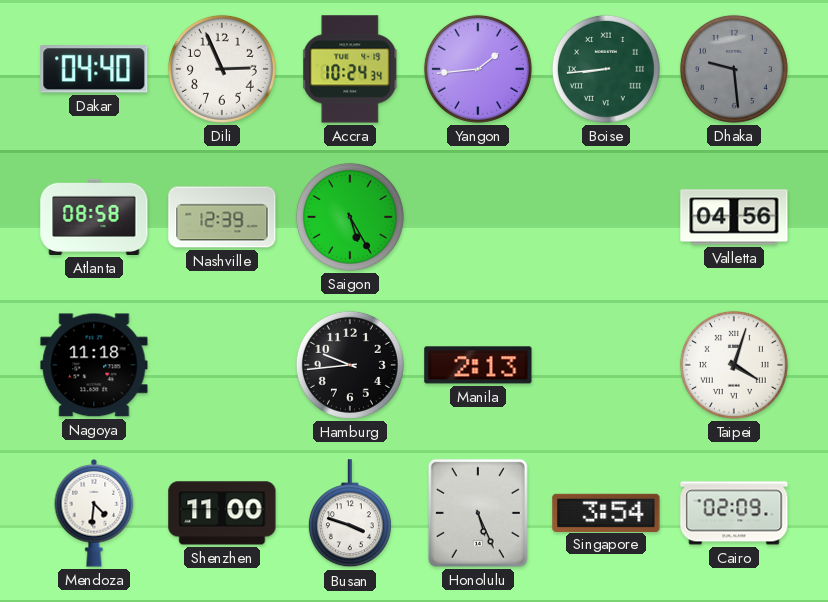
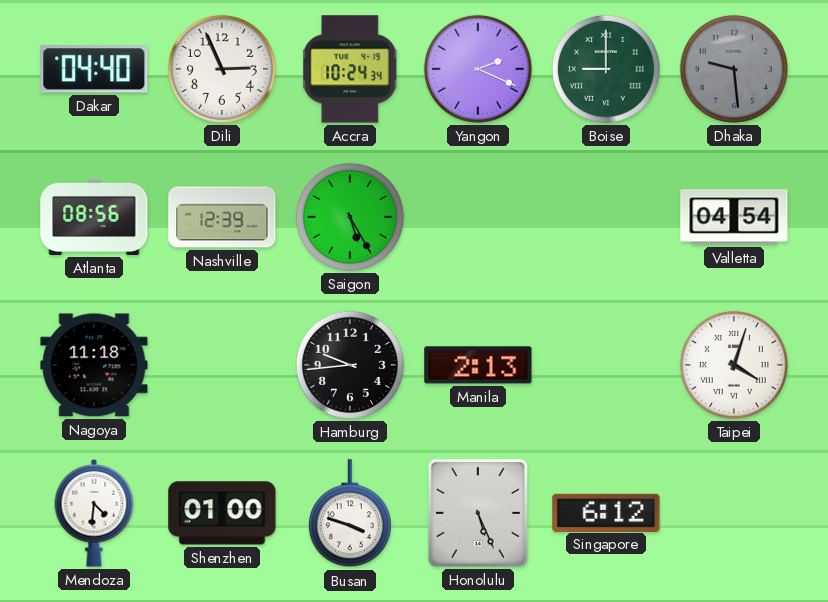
Yangon: 1:44 -> 2:19
Boise: 8:44 -> 9:00
Atlanta: 08:58 -> 08:56
Valletta: 04:56 -> 04:54
Shenzhen: 11:00 -> 01:00
Singapore: 3:54 -> 6:12
Cairo: 02:09 -> none
